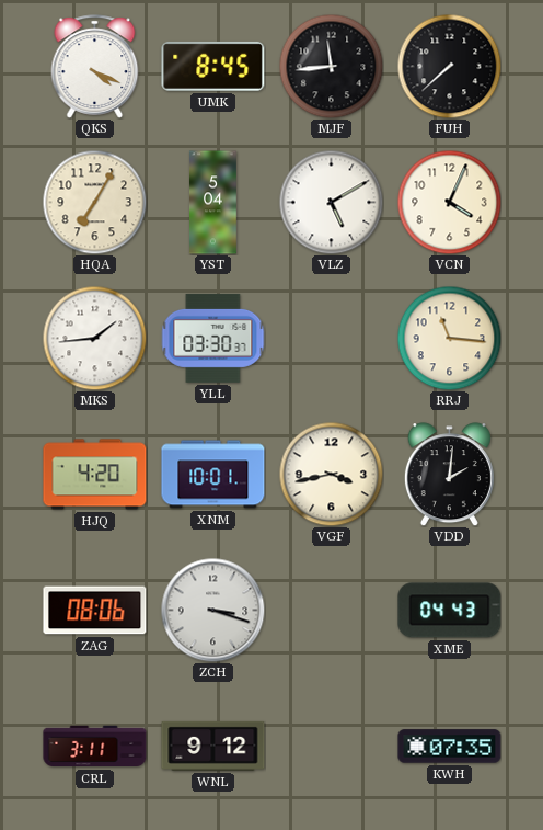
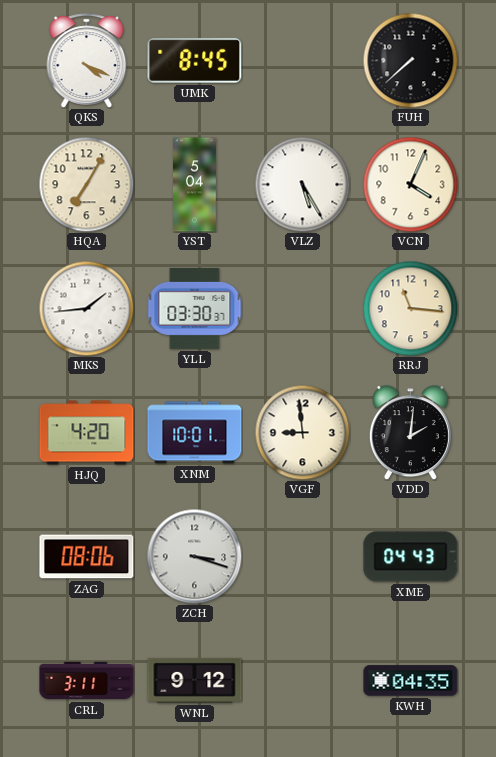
MJF: 11:44 -> none
VLZ: 5:10 -> 5:25
VGF: 3:43 -> 8:59
KWH: 07:35 -> 04:35
